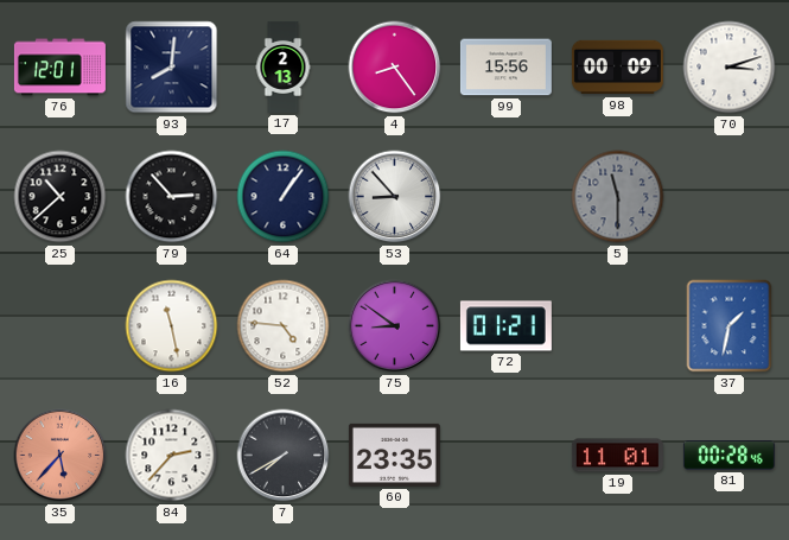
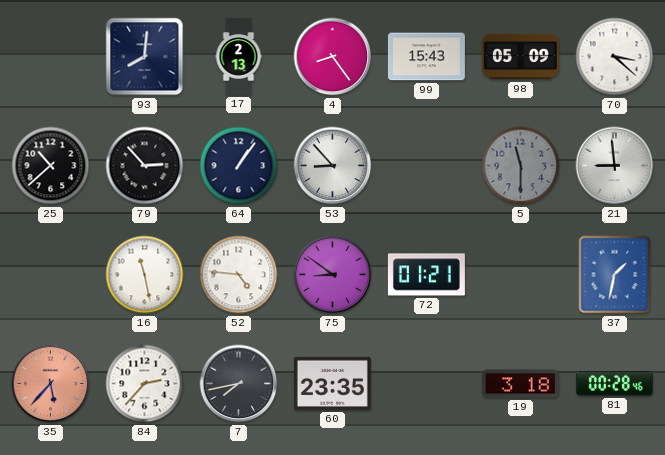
76: 12:01 -> none
99: 15:56 -> 15:43
98: 00:09 -> 05:09
70: 3:12 -> 3:22
21: none -> 8:59
7: 7:40 -> 7:43
19: 11:01 -> 3:18
